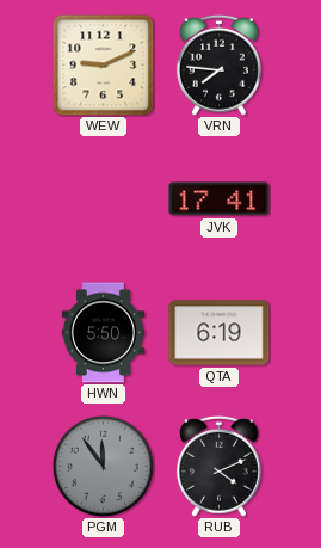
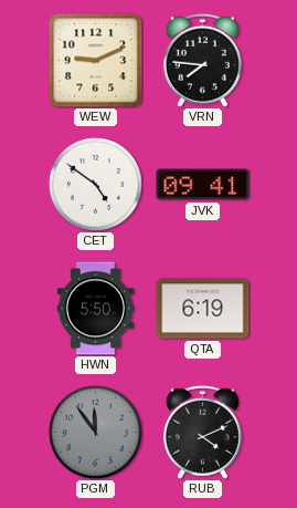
CET: none -> 4:51
JVK: 17:41 -> 09:41
